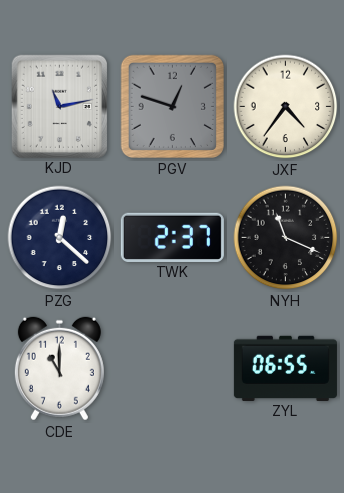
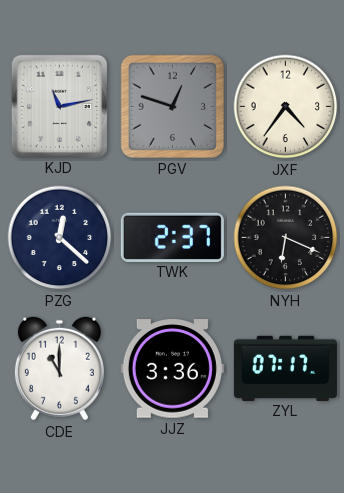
NYH: 11:19 -> 6:19
JJZ: none -> 3:36
ZYL: 06:55 -> 07:17
